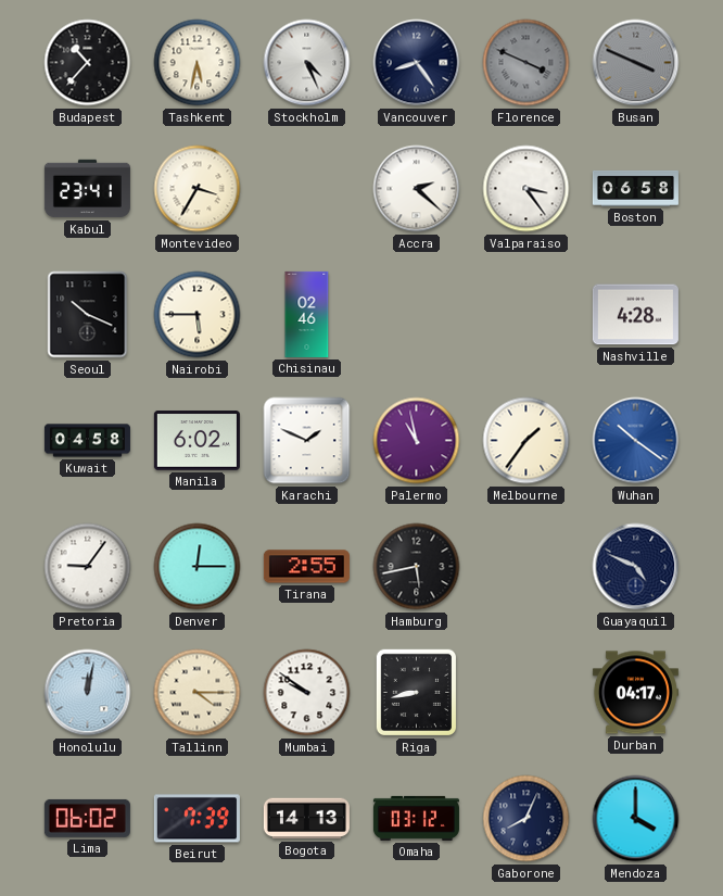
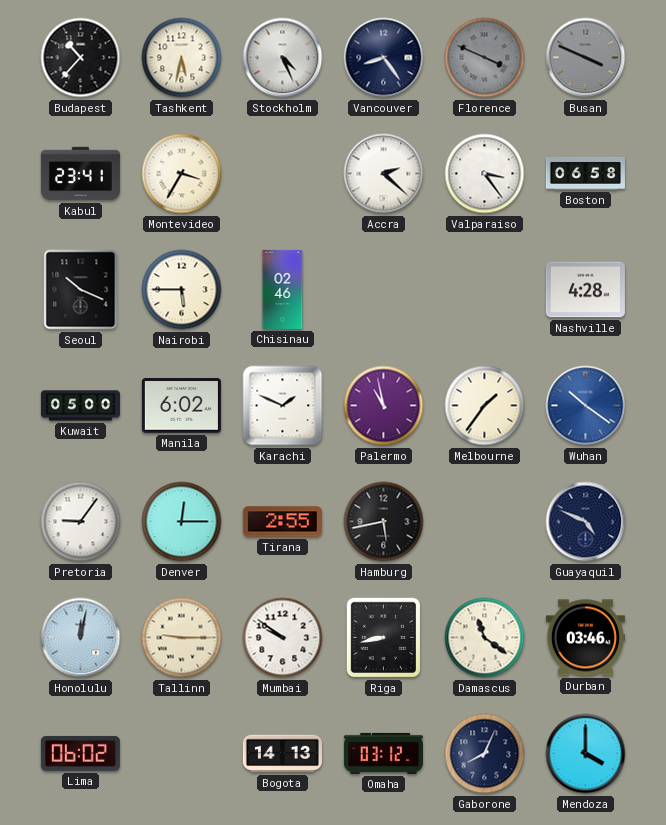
Kuwait: 04:58 -> 05:00
Tallinn: 4:15 -> 9:15
Damascus: none -> 11:21
Durban: 04:17 -> 03:46
Beirut: 7:39 -> none
